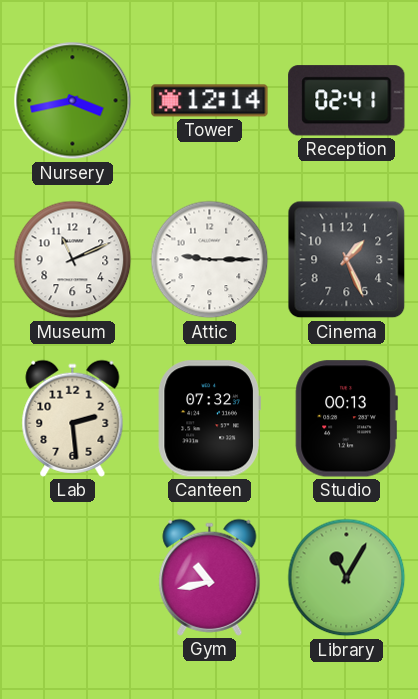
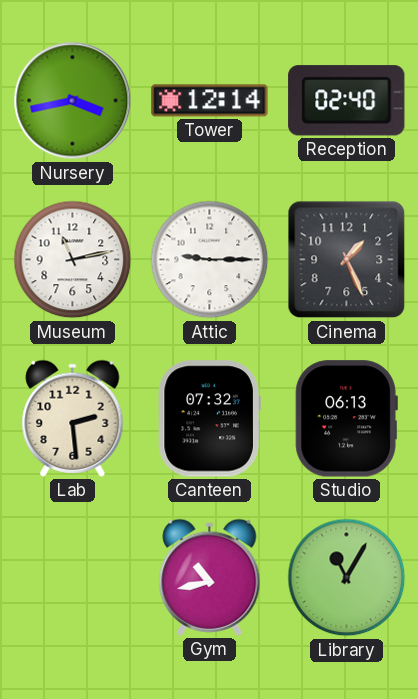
Reception: 02:41 -> 02:40
Museum: 11:11 -> 11:13
Studio: 00:13 -> 06:13
